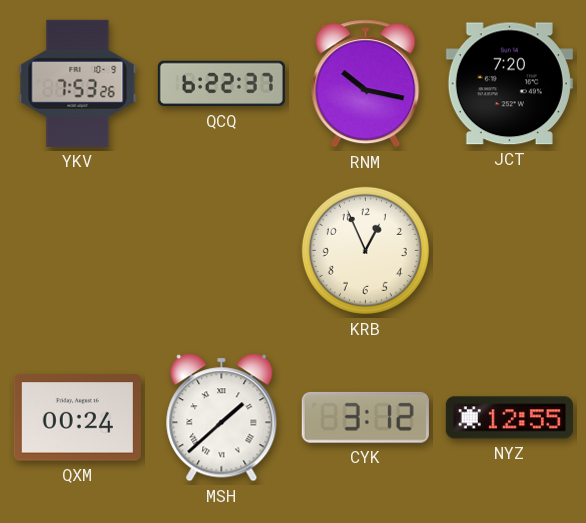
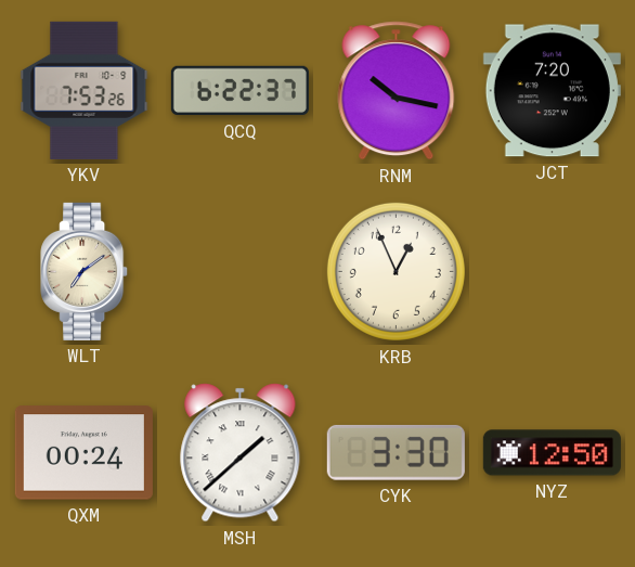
WLT: none -> 7:09
CYK: 3:12 -> 3:30
NYZ: 12:55 -> 12:50
